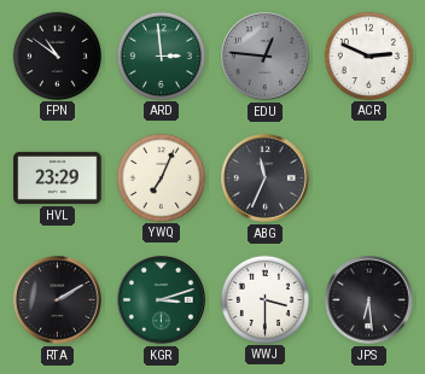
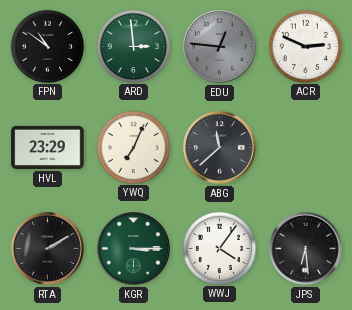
ABG: 11:34 -> 11:38
KGR: 3:12 -> 3:15
WWJ: 3:30 -> 4:06
